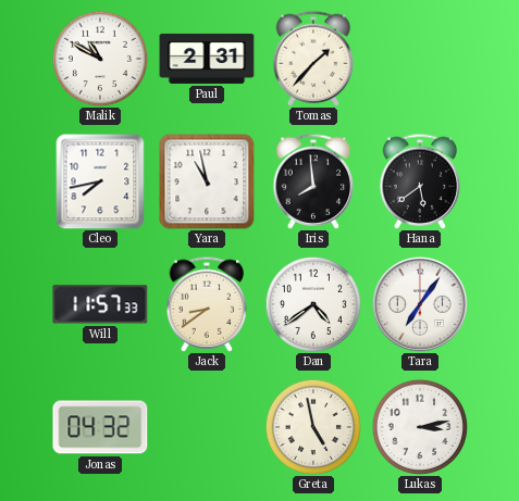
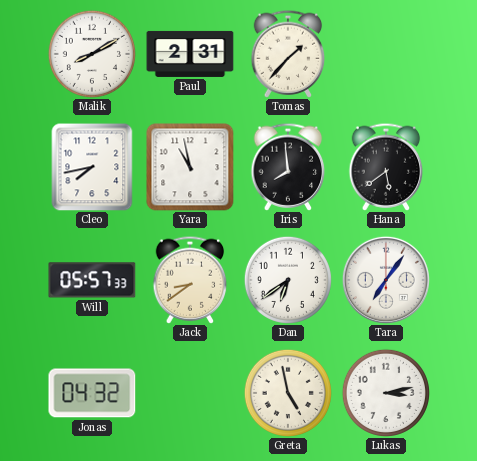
Malik: 10:50 -> 8:10
Will: 11:57 -> 05:57
Dan: 4:39 -> 6:39
